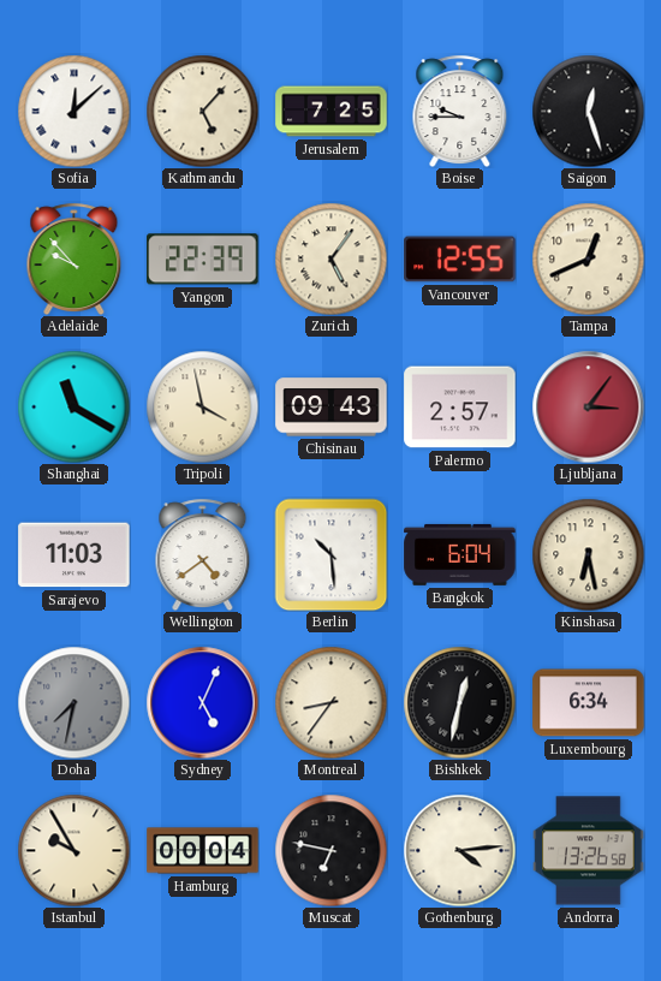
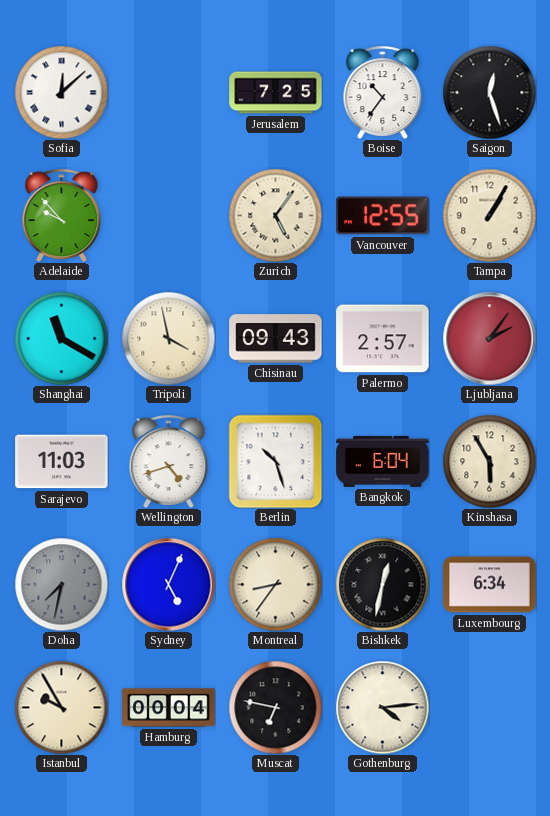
Kathmandu: 5:07 -> none
Boise: 9:45 -> 10:36
Yangon: 22:39 -> none
Tampa: 12:41 -> 1:05
Ljubljana: 3:06 -> 2:06
Wellington: 4:39 -> 4:42
Berlin: 10:29 -> 10:27
Kinshasa: 6:28 -> 5:55
Andorra: 13:26 -> none
